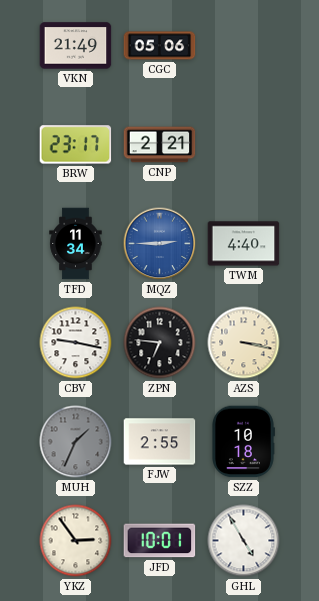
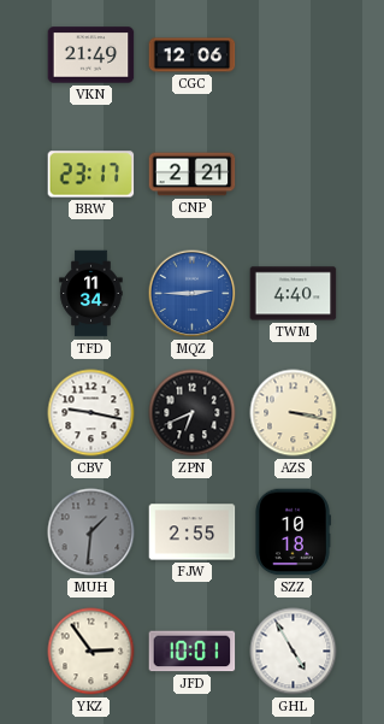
CGC: 05:06 -> 12:06
ZPN: 6:46 -> 6:41
MUH: 1:34 -> 1:31
